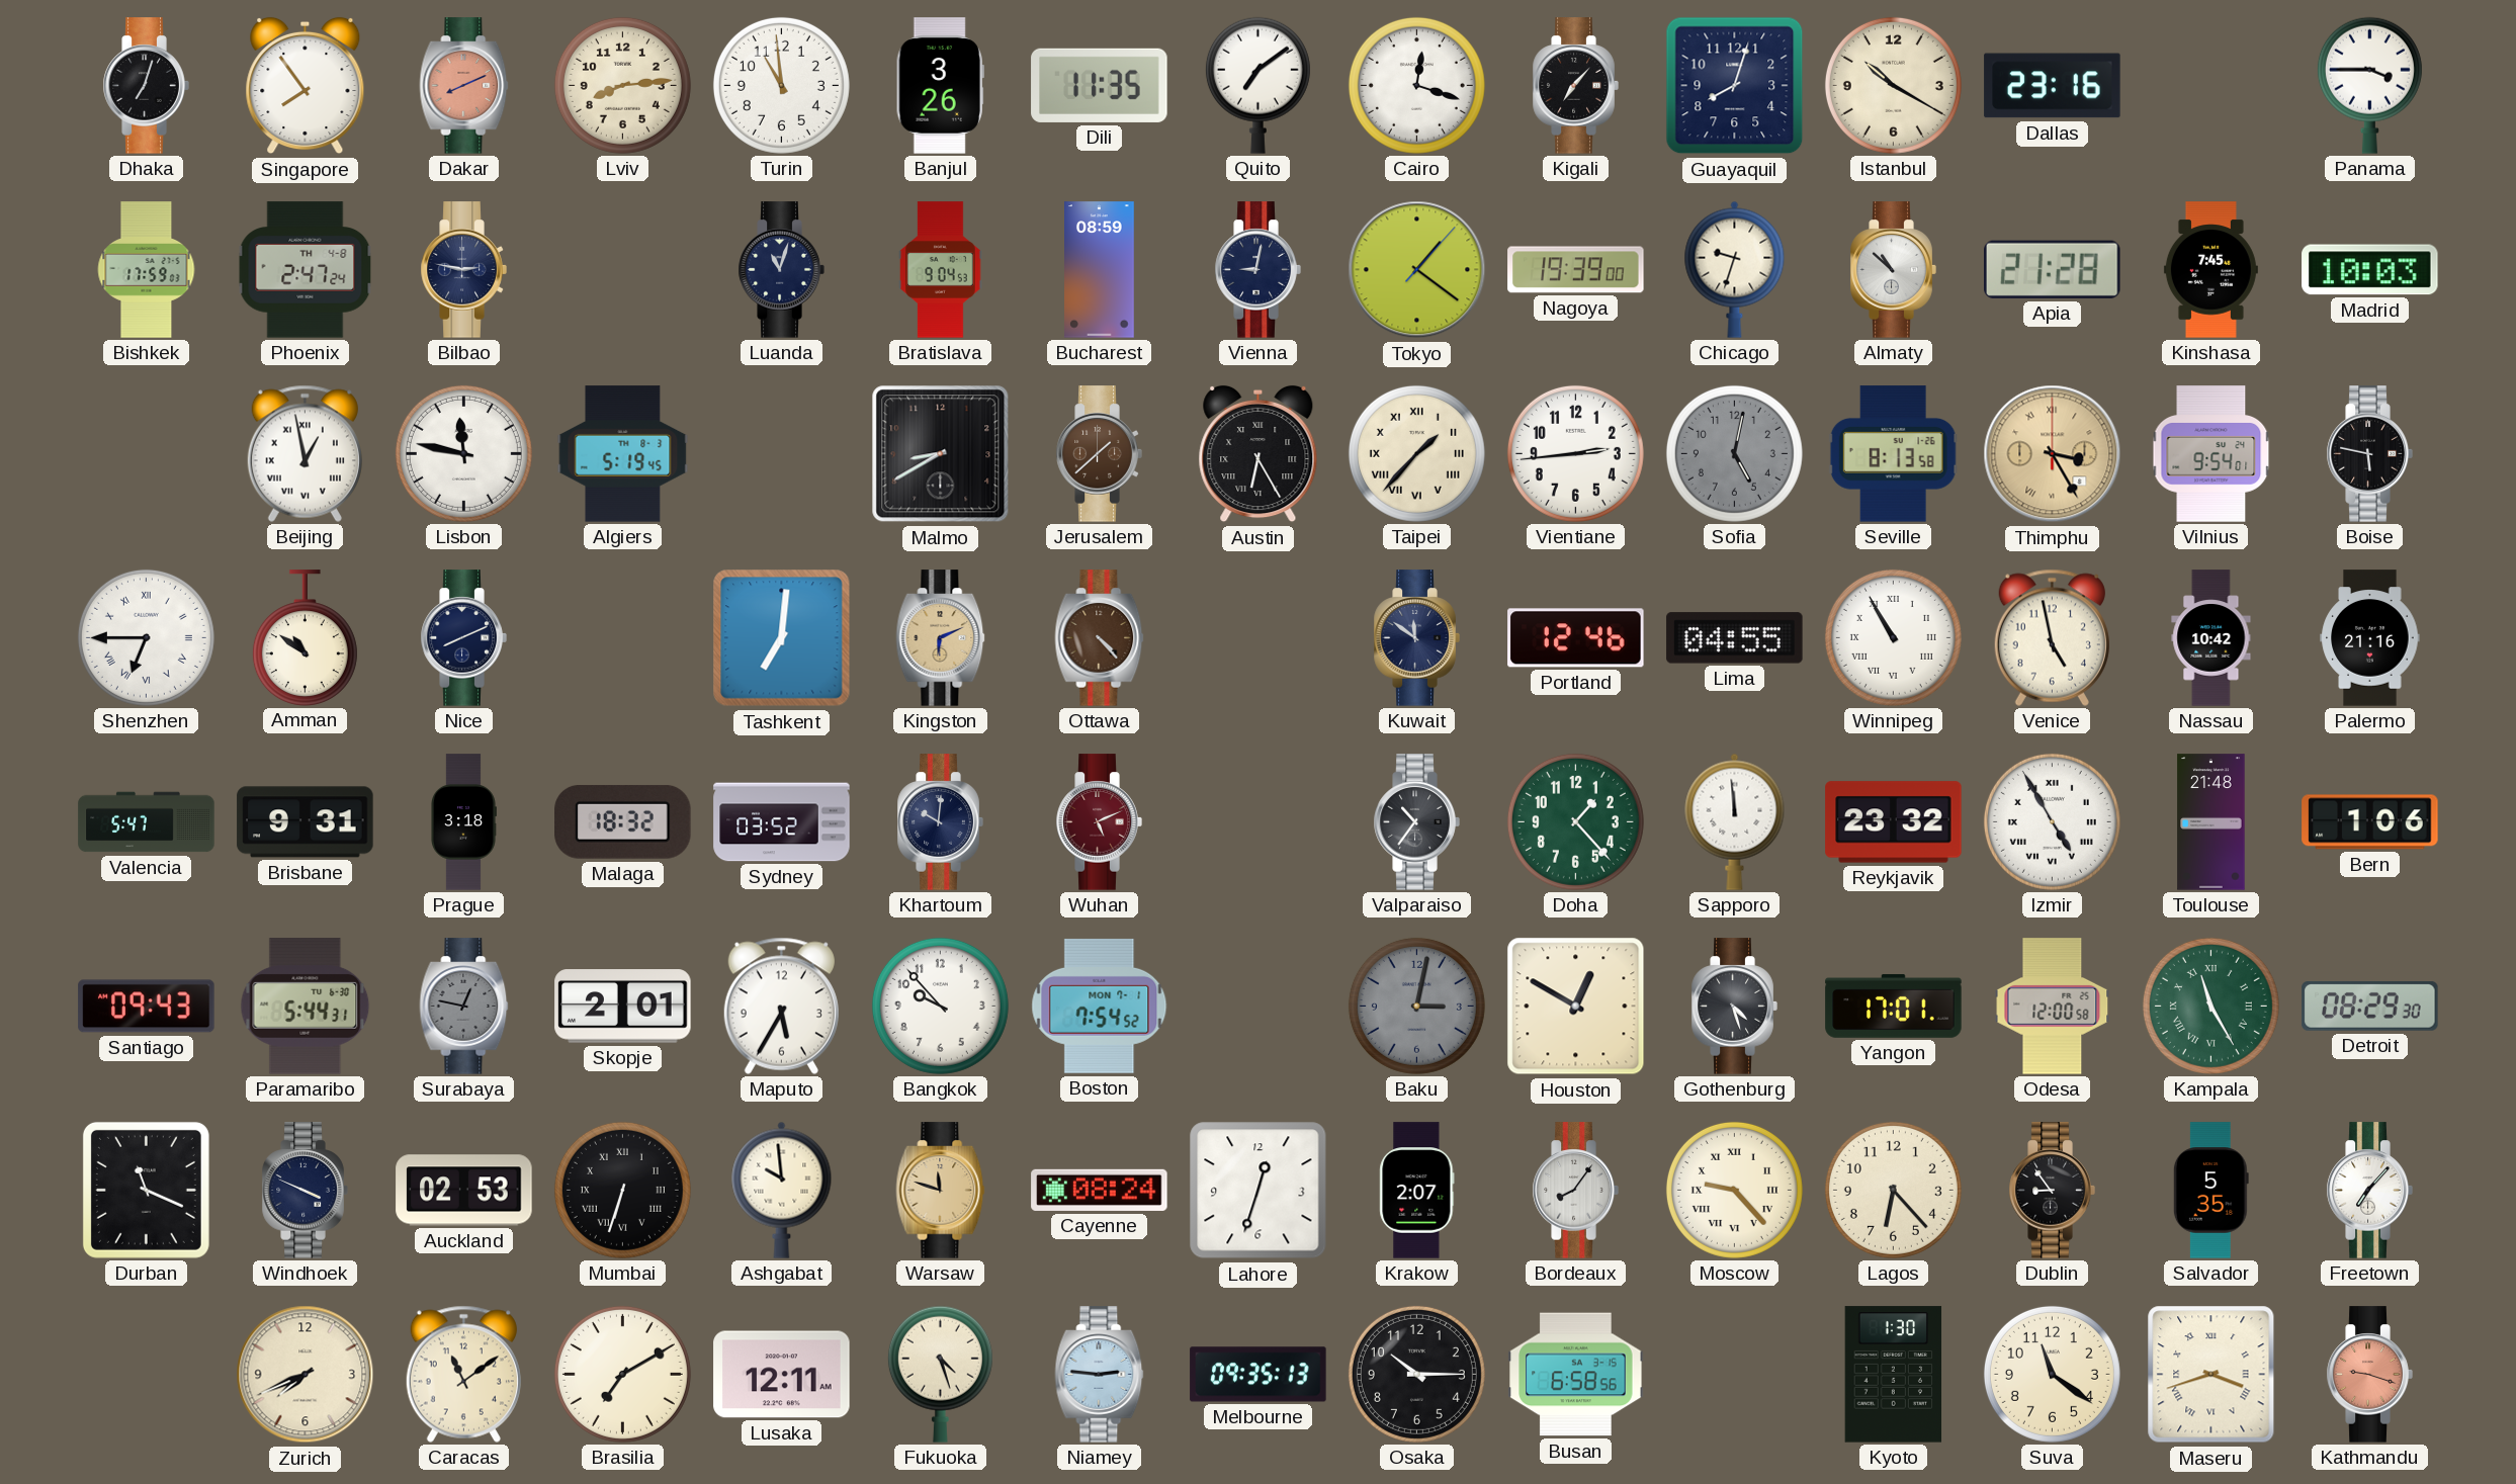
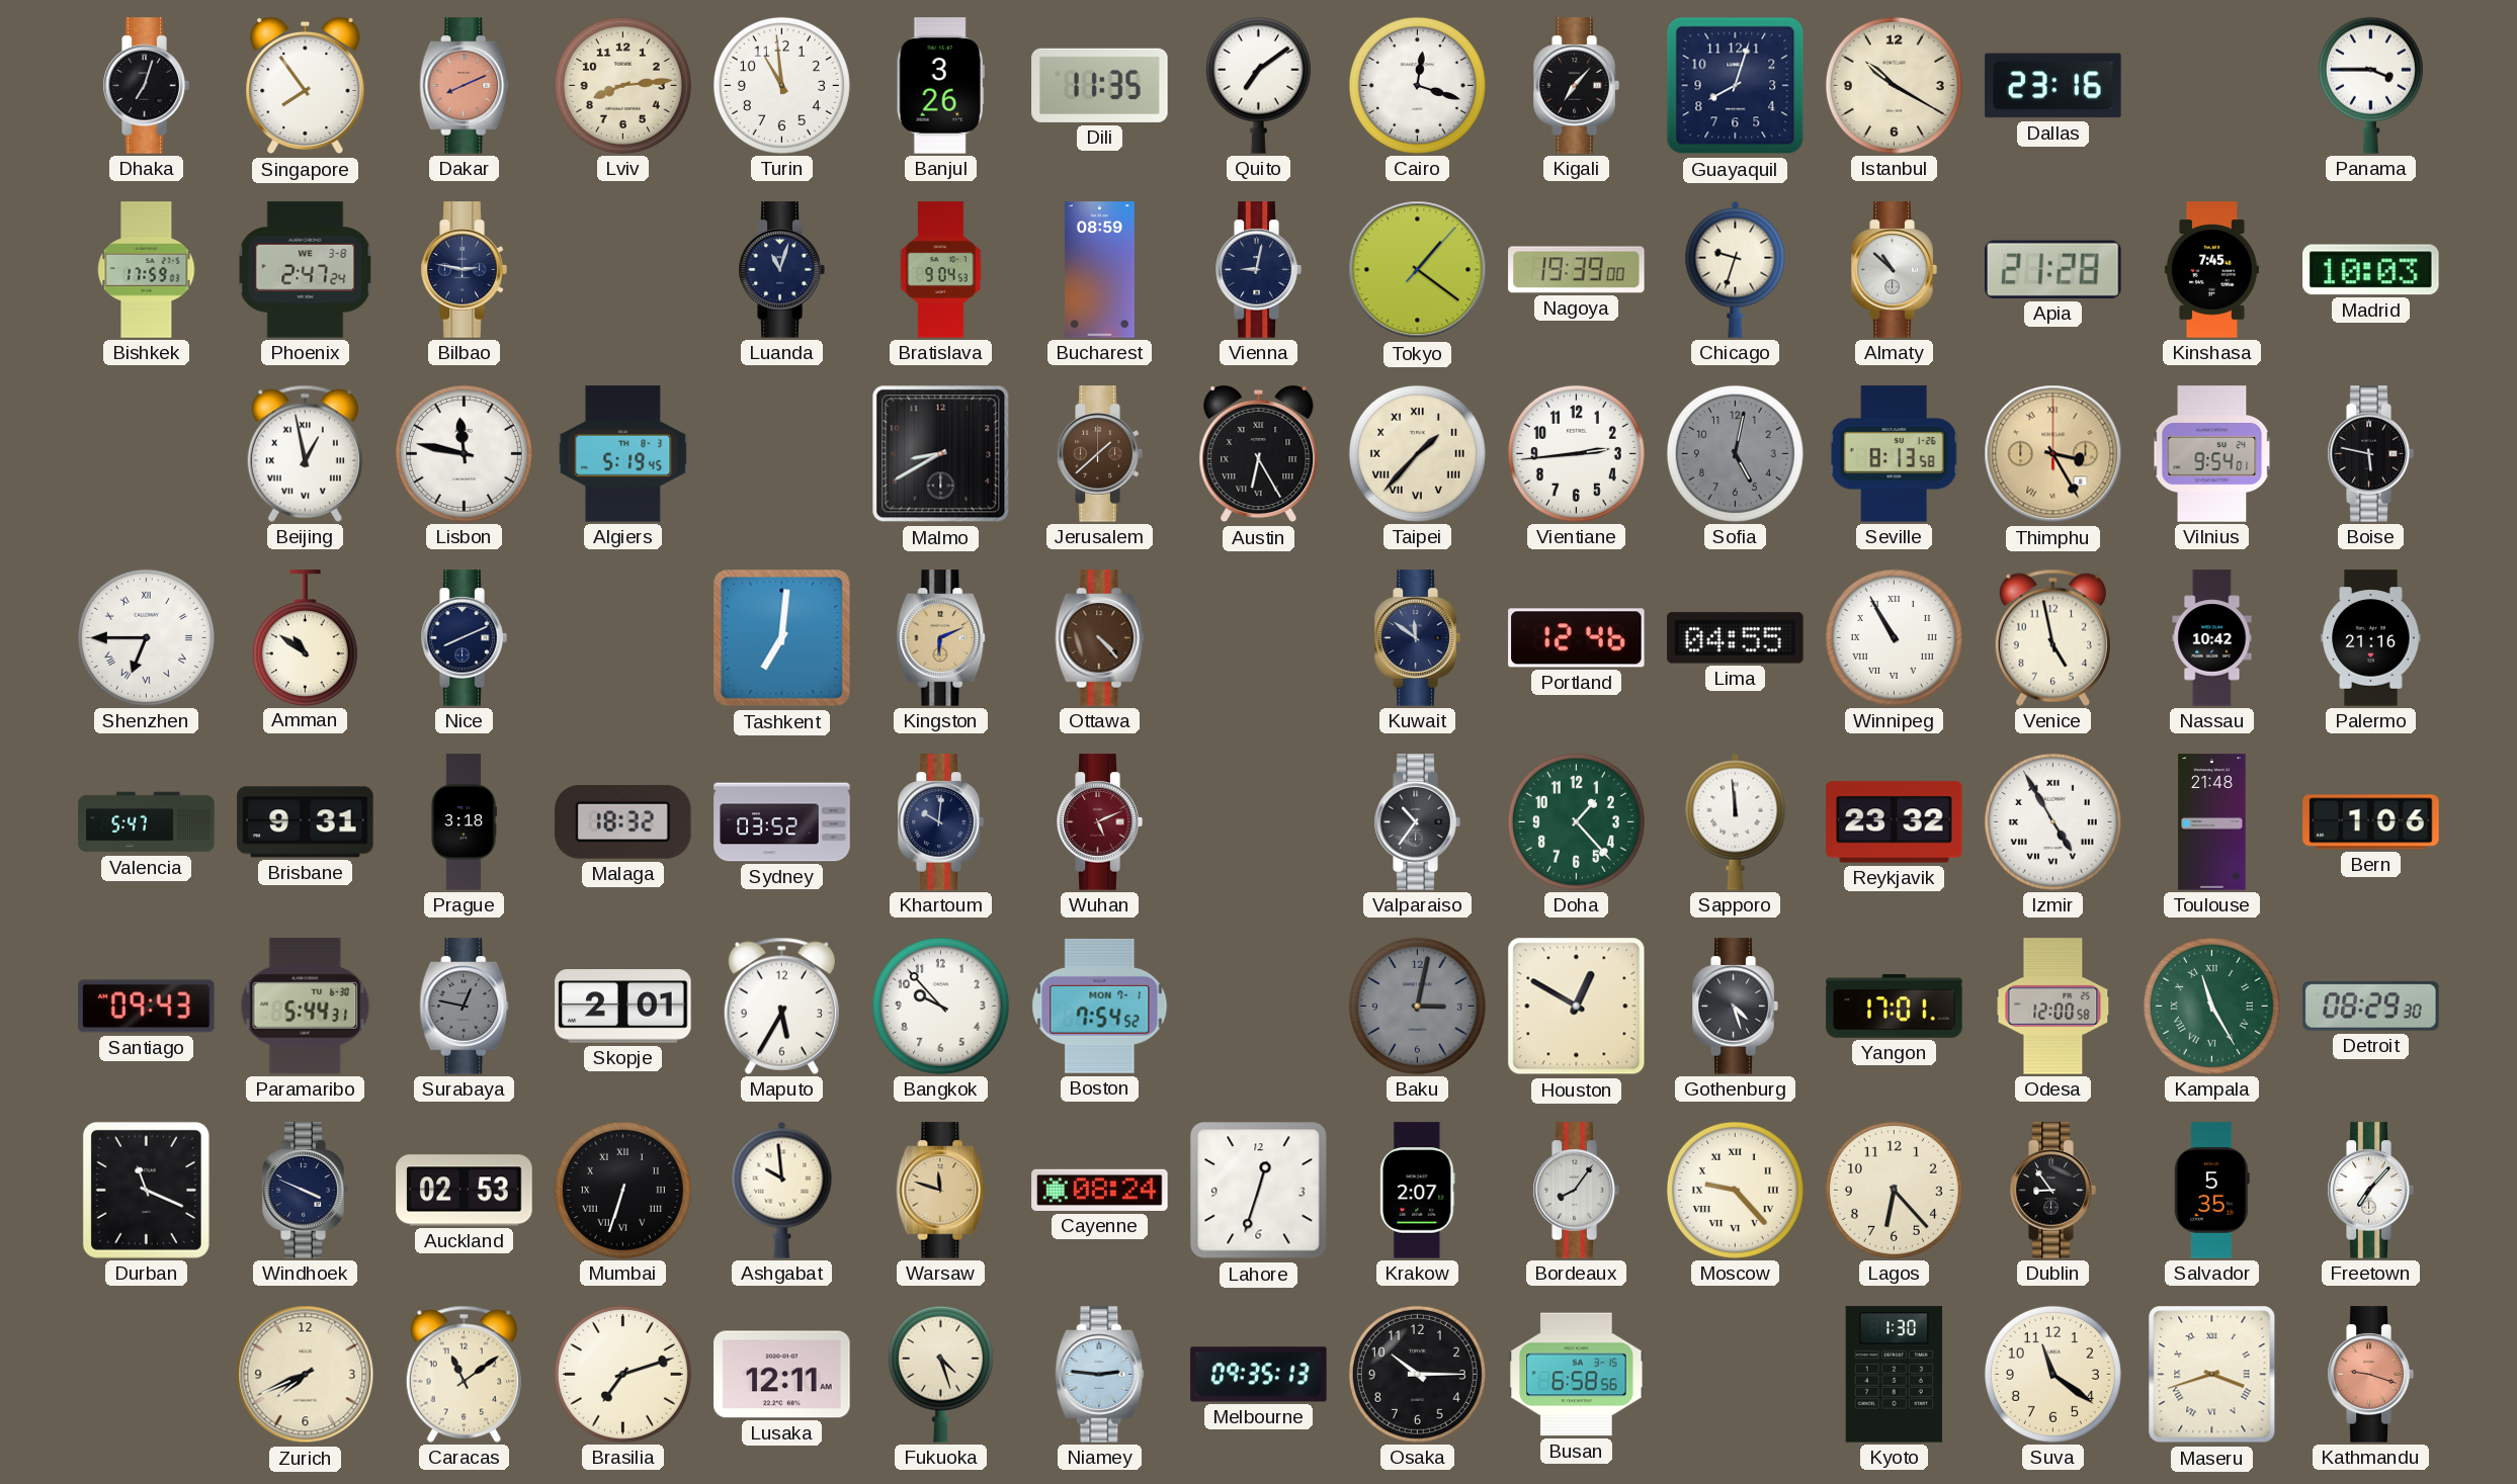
Phoenix date: TH 4-8 -> WE 3-8
Brasilia: 7:10 -> 7:12
